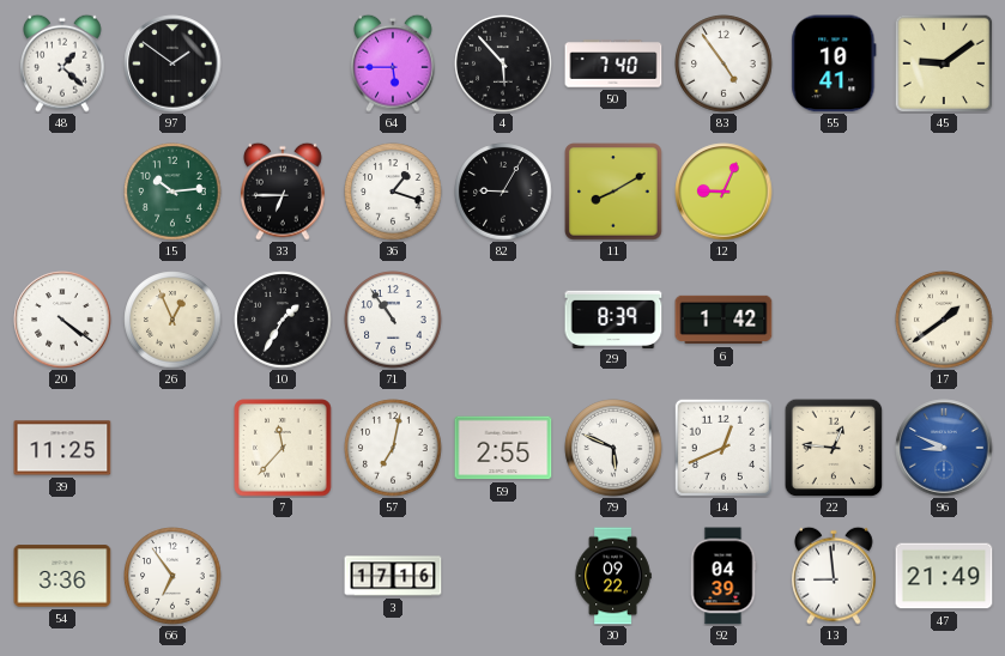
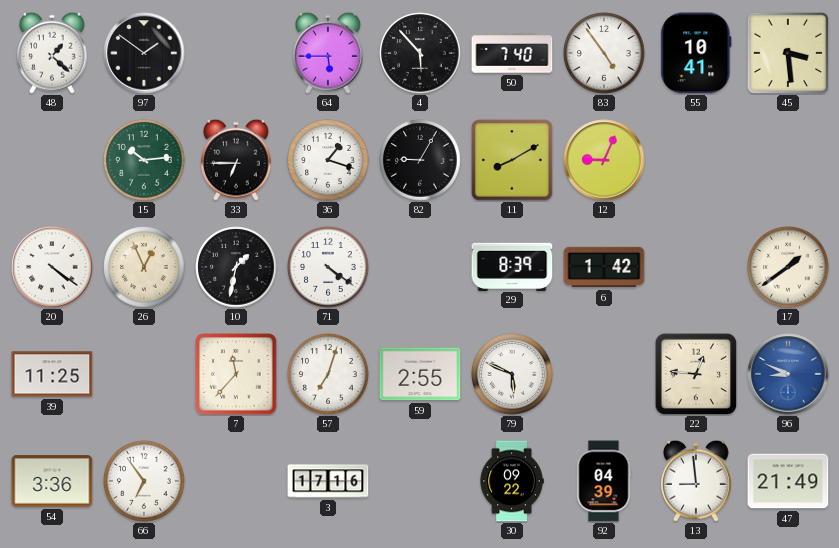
45: 9:09 -> 3:29
10: 1:35 -> 1:32
71: 10:54 -> 4:21
57: 7:02 -> 7:03
14: 12:41 -> none
